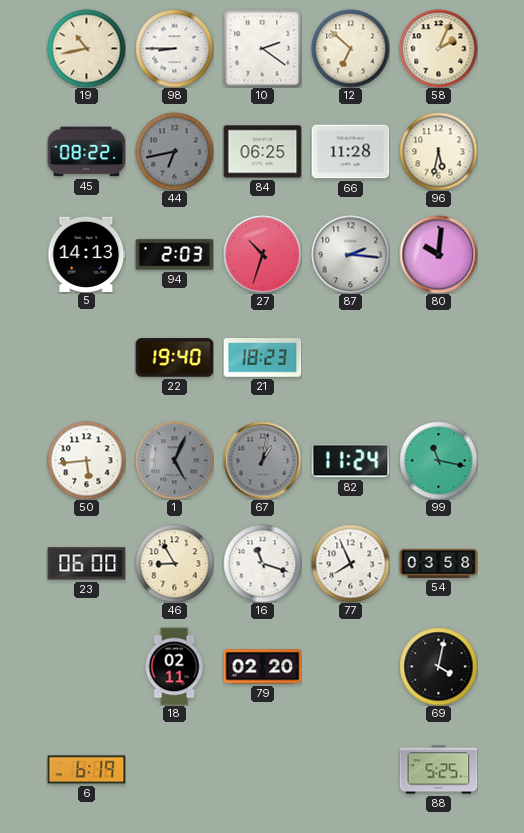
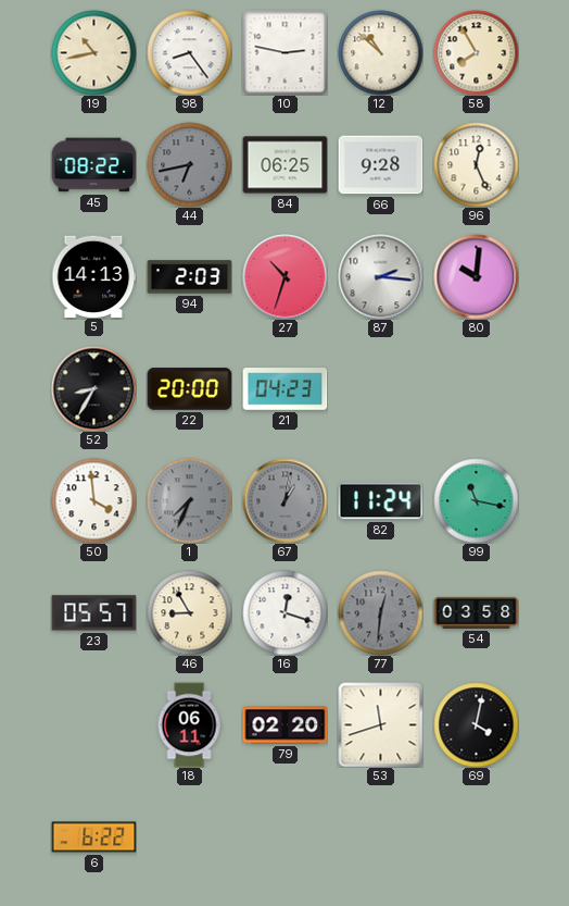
98: 8:45 -> 8:24
10: 2:21 -> 2:47
12: 6:52 -> 10:52
58: 2:04 -> 7:55
66: 11:28 -> 9:28
96: 5:32 -> 12:26
52: none -> 8:35
22: 19:40 -> 20:00
21: 18:23 -> 04:23
50: 5:44 -> 3:59
1: 5:04 -> 7:34
23: 06:00 -> 05:57
16: 11:18 -> 12:18
77: 7:56 -> 12:31
77 dial: white -> grey
18: 02:11 -> 06:11
53: none -> 11:42
6: 6:19 -> 6:22
88: 5:25 -> none
